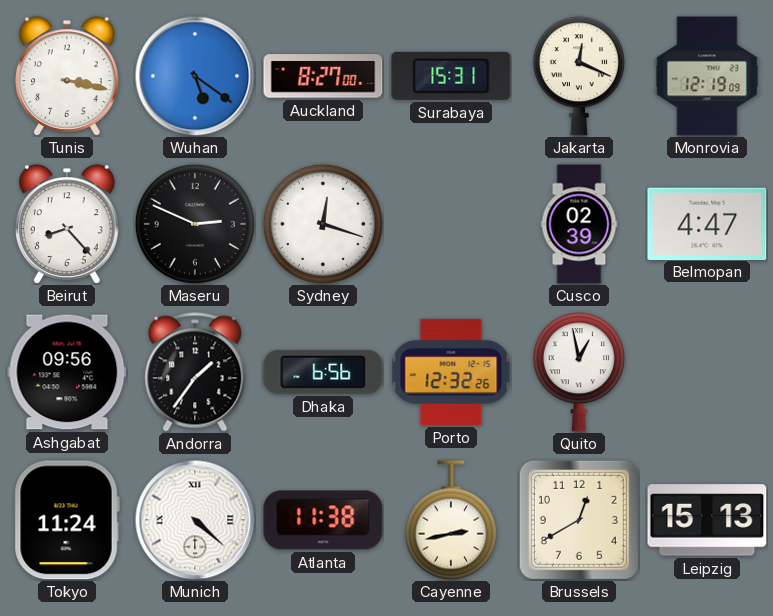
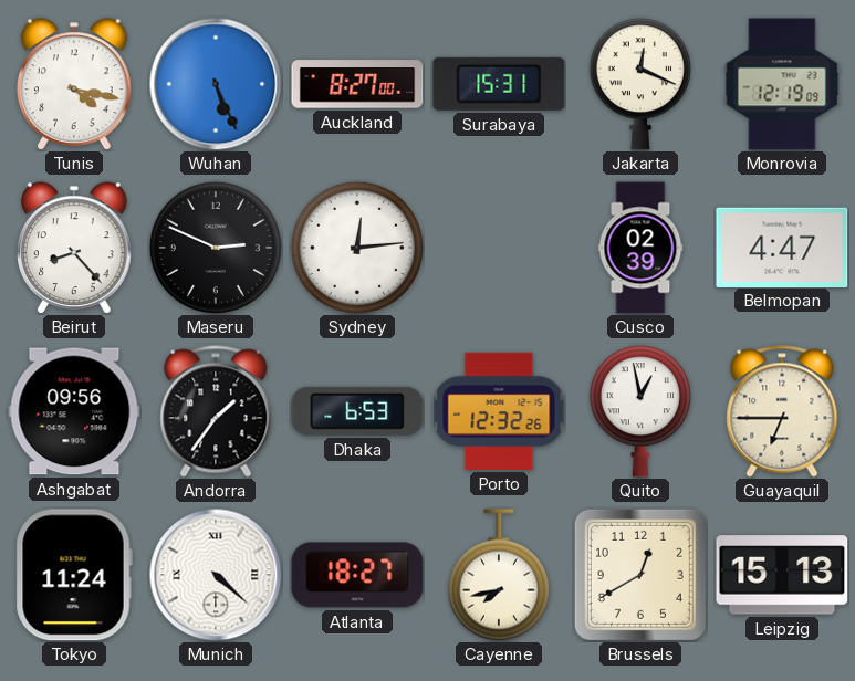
Tunis: 3:17 -> 4:17
Wuhan: 5:21 -> 5:26
Sydney: 12:18 -> 12:14
Dhaka: 6:56 -> 6:53
Guayaquil: none -> 6:45
Atlanta: 11:38 -> 18:27
Cayenne: 2:43 -> 7:43
